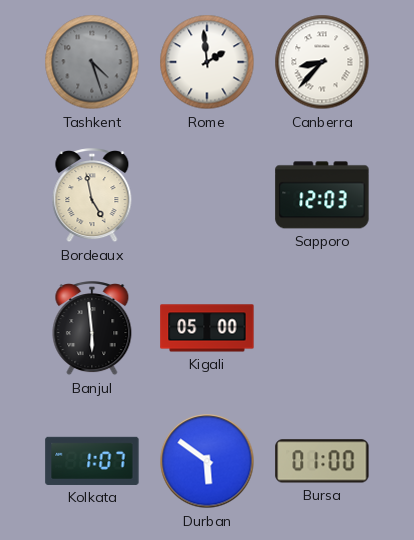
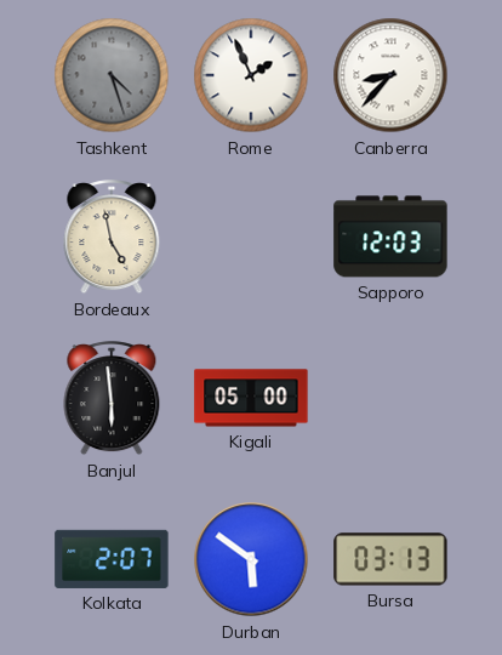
Rome: 1:59 -> 1:56
Kolkata: 1:07 -> 2:07
Bursa: 01:00 -> 03:13
